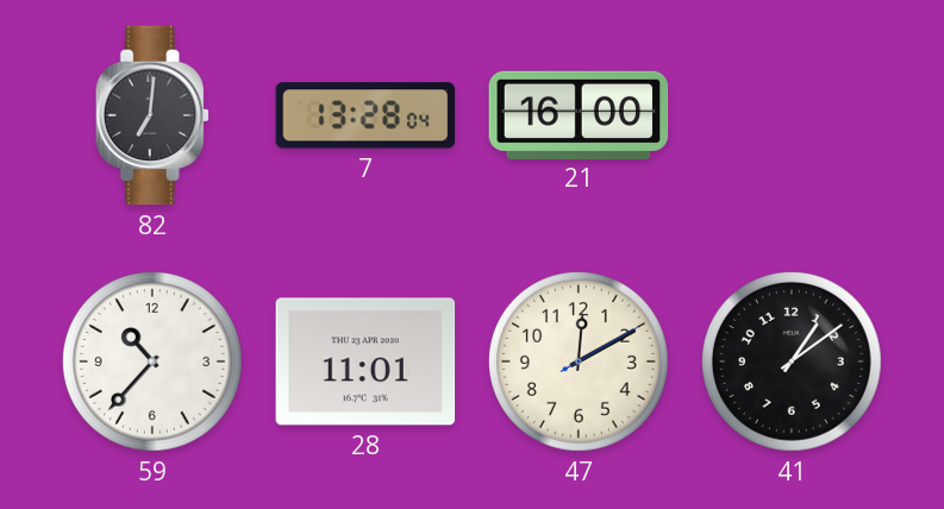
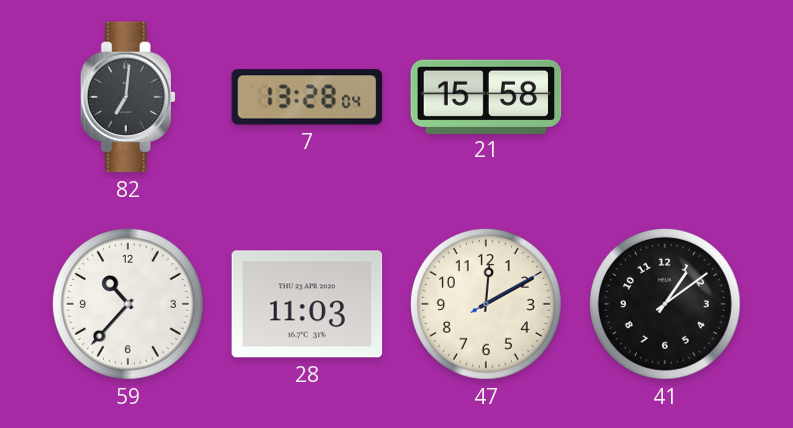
21: 16:00 -> 15:58
28: 11:01 -> 11:03
